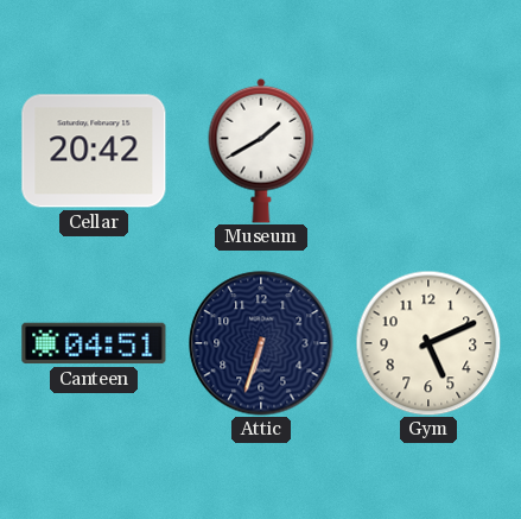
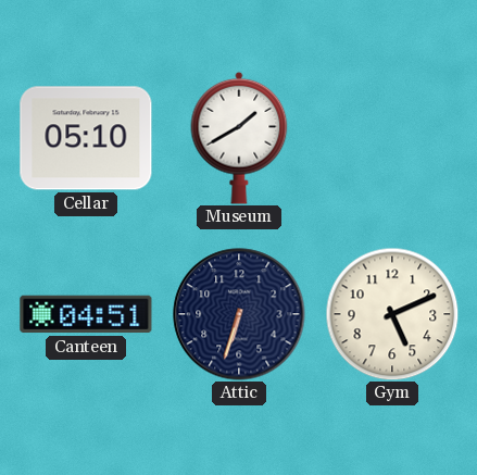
Cellar: 20:42 -> 05:10
